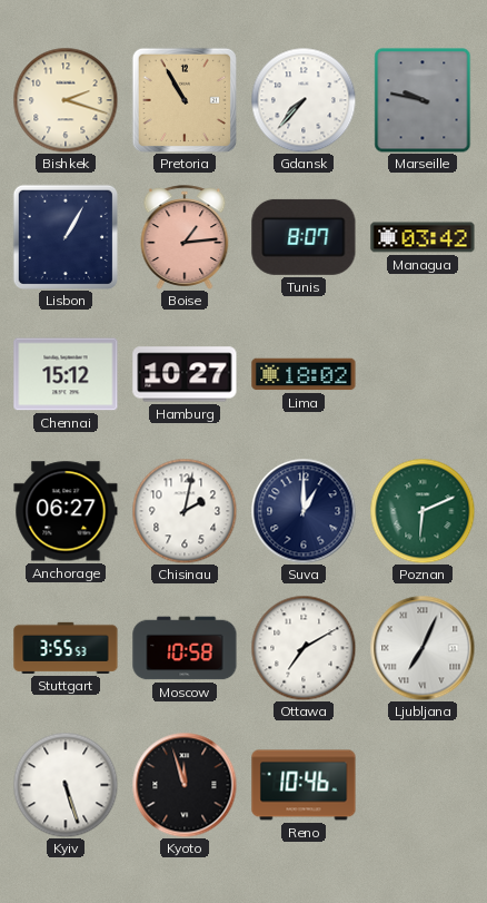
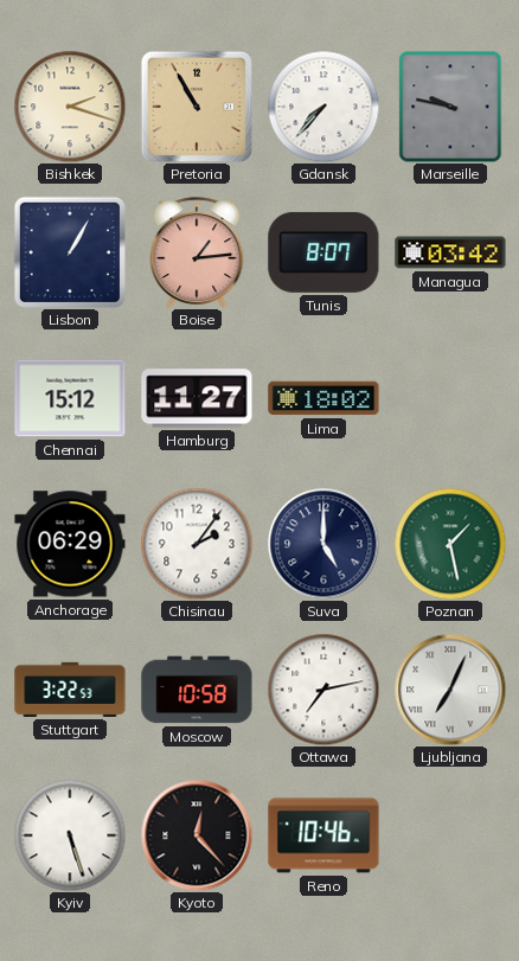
Hamburg: 10:27 -> 11:27
Anchorage: 06:27 -> 06:29
Chisinau: 2:02 -> 2:06
Suva: 1:00 -> 5:00
Poznan: 6:11 -> 1:28
Stuttgart: 3:55 -> 3:22
Ottawa: 7:10 -> 7:13
Kyoto: 11:57 -> 12:23
